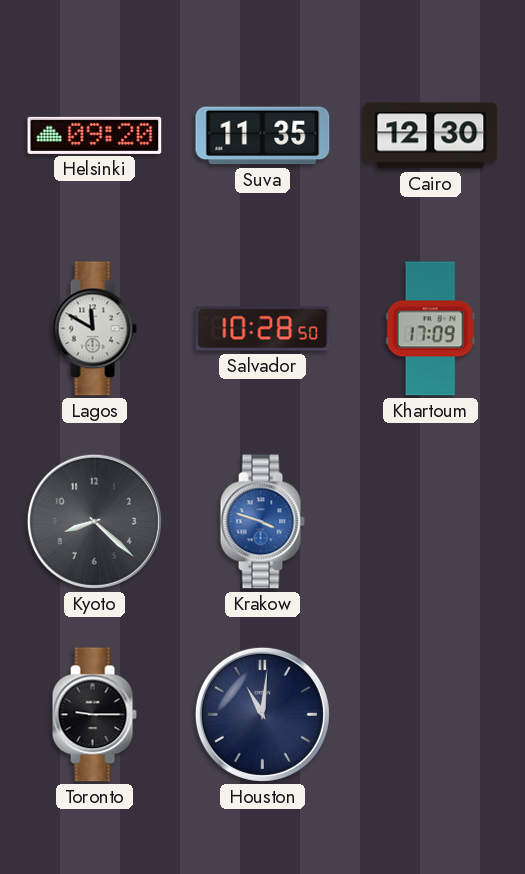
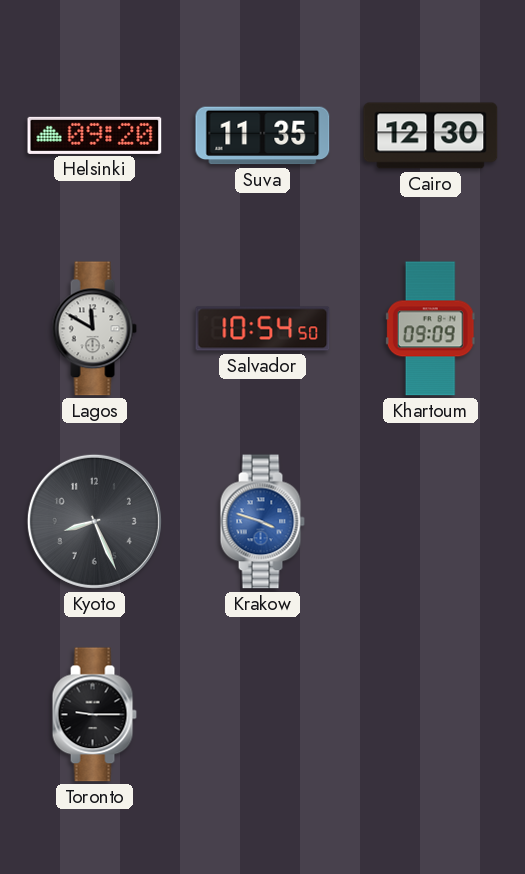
Salvador: 10:28 -> 10:54
Khartoum: 17:09 -> 09:09
Kyoto: 8:22 -> 8:26
Houston: 11:01 -> none
